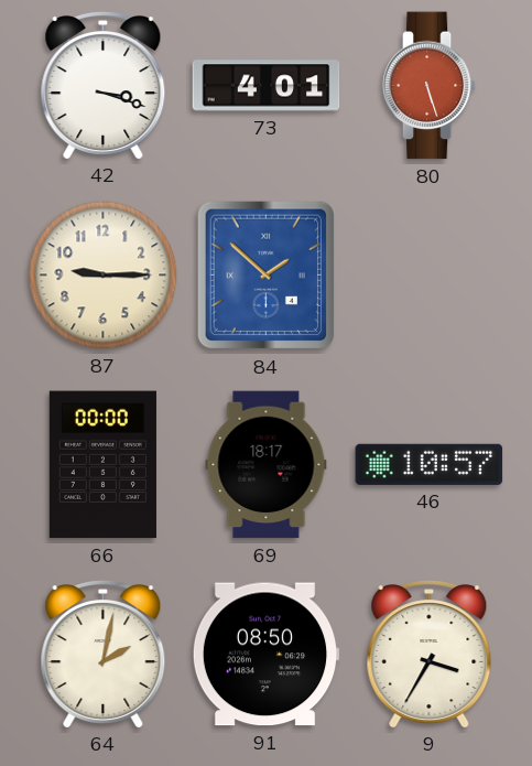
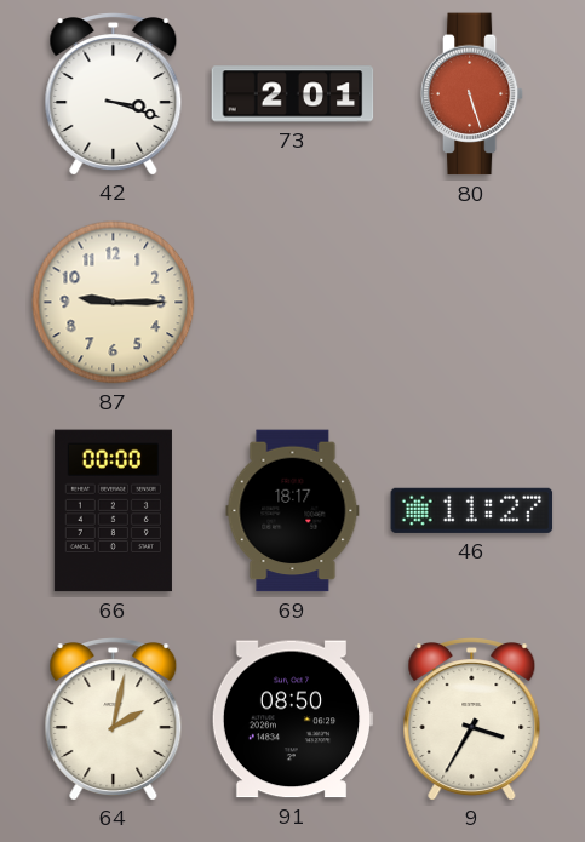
73: 4:01 -> 2:01
84: 1:52 -> none
46: 10:57 -> 11:27
